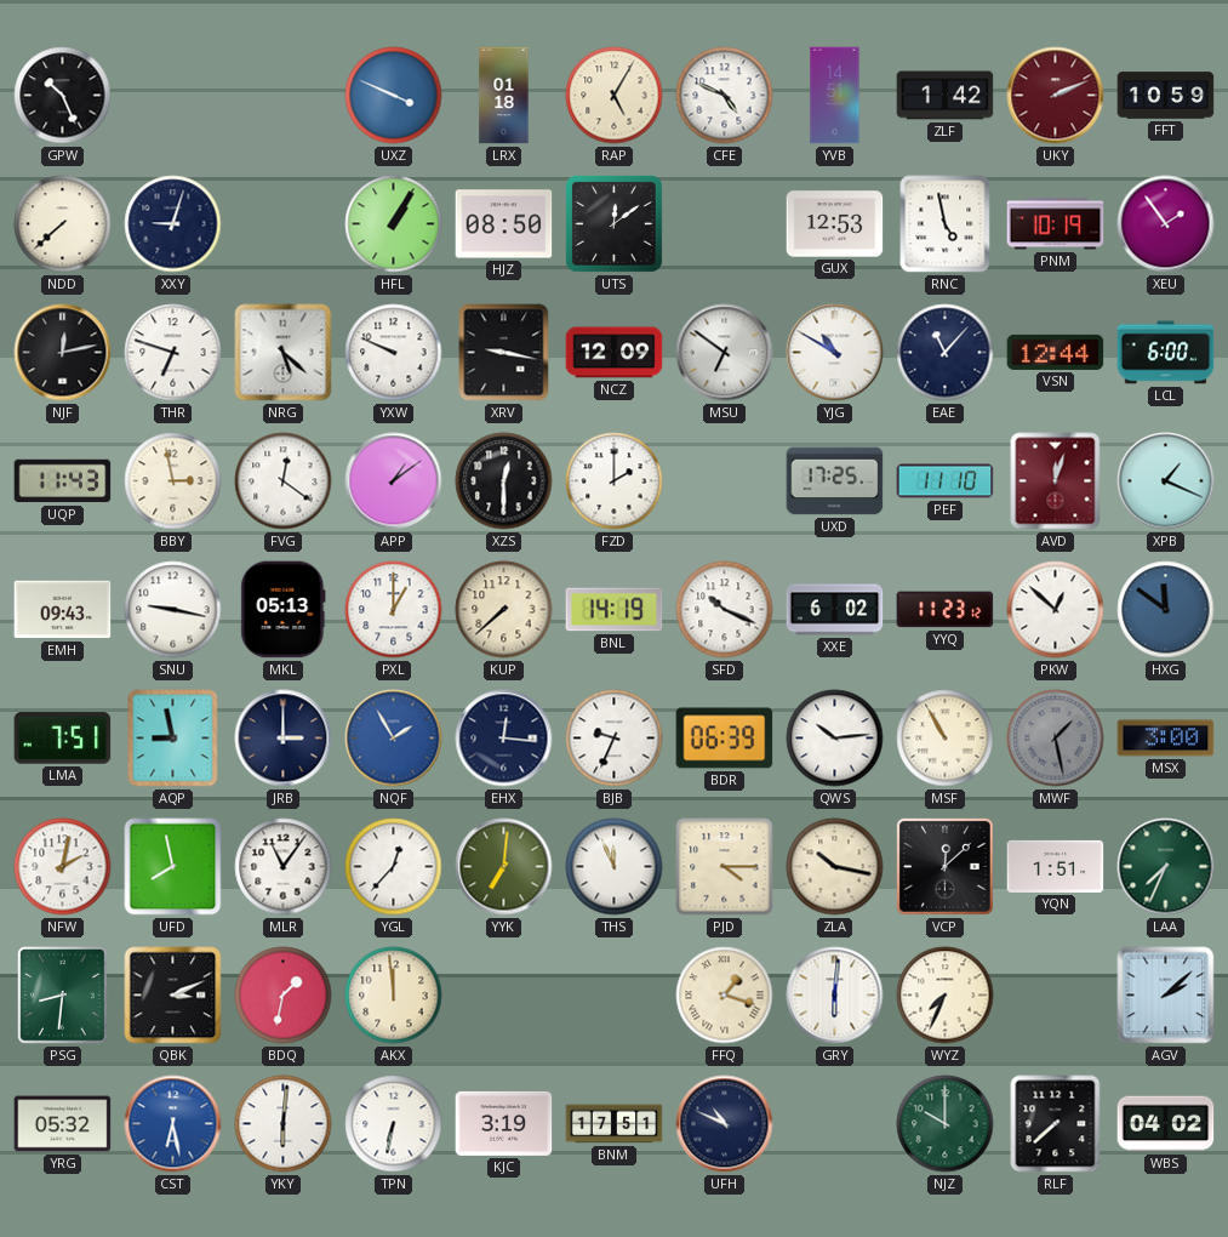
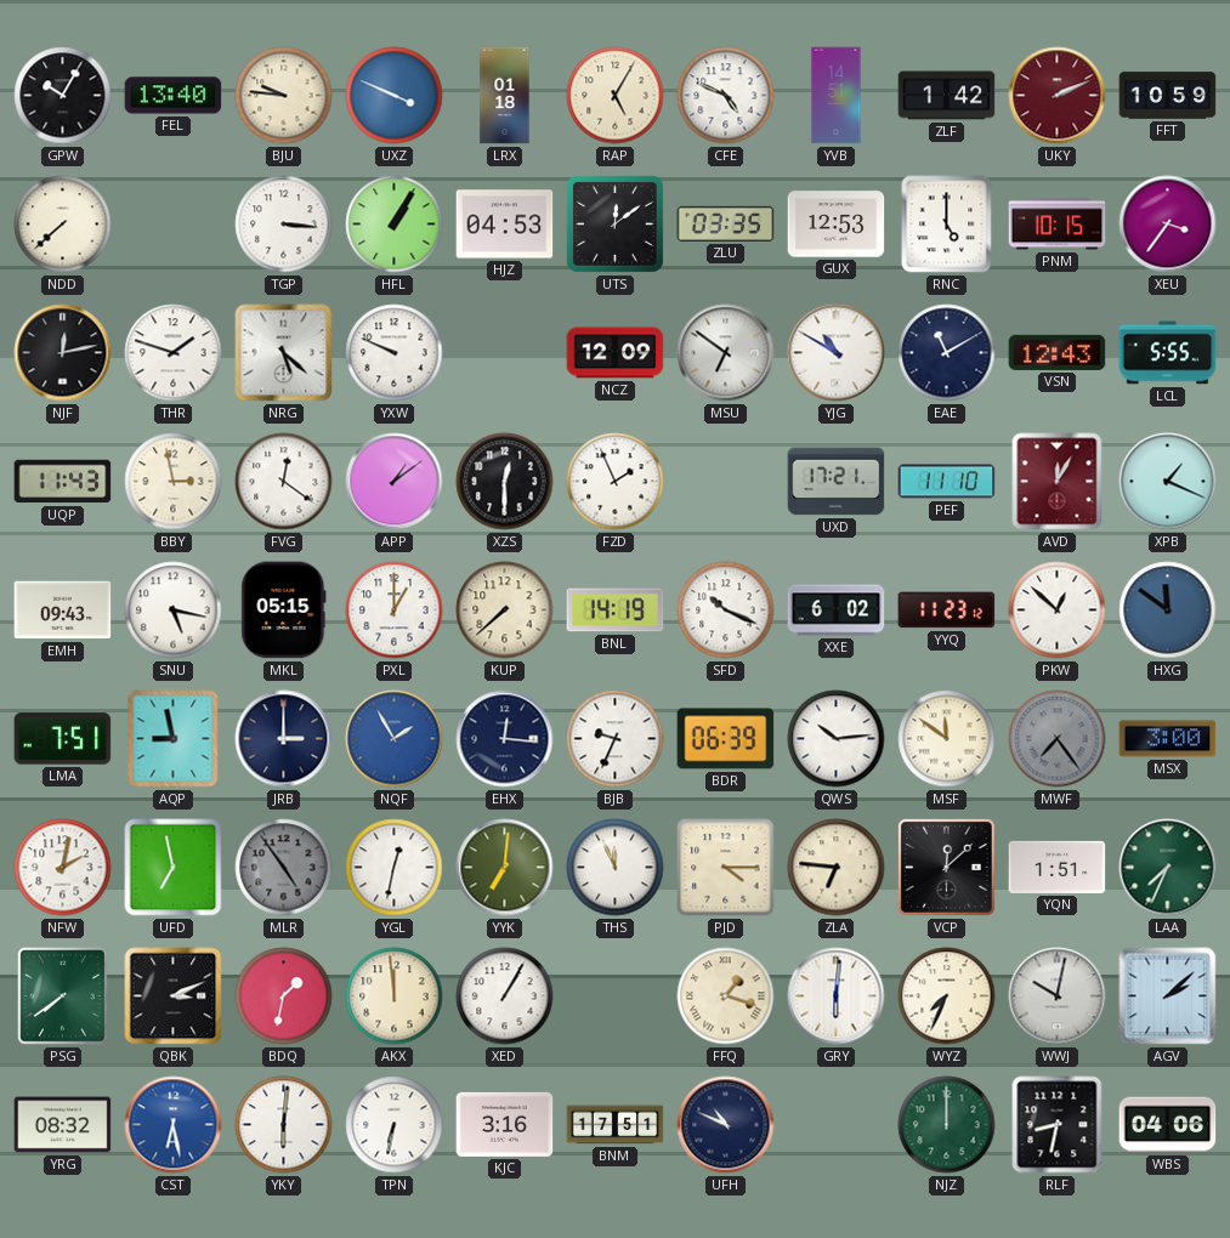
GPW: 10:26 -> 10:05
FEL: none -> 13:40
BJU: none -> 9:46
XXY: 9:03 -> none
TGP: none -> 3:16
HJZ: 08:50 -> 04:53
ZLU: none -> 03:35
RNC: 4:58 -> 5:00
PNM: 10:19 -> 10:15
XEU: 1:54 -> 3:36
THR: 6:48 -> 1:48
XRV: 9:17 -> none
EAE: 11:07 -> 11:10
VSN: 12:44 -> 12:43
LCL: 6:00 -> 5:55
FZD: 2:00 -> 1:56
UXD: 17:25 -> 17:21
AVD: 12:03 -> 12:05
SNU: 9:17 -> 5:17
MKL: 05:13 -> 05:15
MSF: 10:55 -> 11:51
MWF: 1:28 -> 7:24
UFD: 7:58 -> 6:58
MLR: 11:06 -> 4:54
MLR dial: white -> grey
YGL: 12:37 -> 12:32
ZLA: 10:17 -> 6:46
PSG: 8:31 -> 7:39
XED: none -> 1:05
WWJ: none -> 10:02
YRG: 05:32 -> 08:32
KJC: 3:19 -> 3:16
NJZ: 10:00 -> 12:00
RLF: 7:38 -> 8:32
WBS: 04:02 -> 04:06
